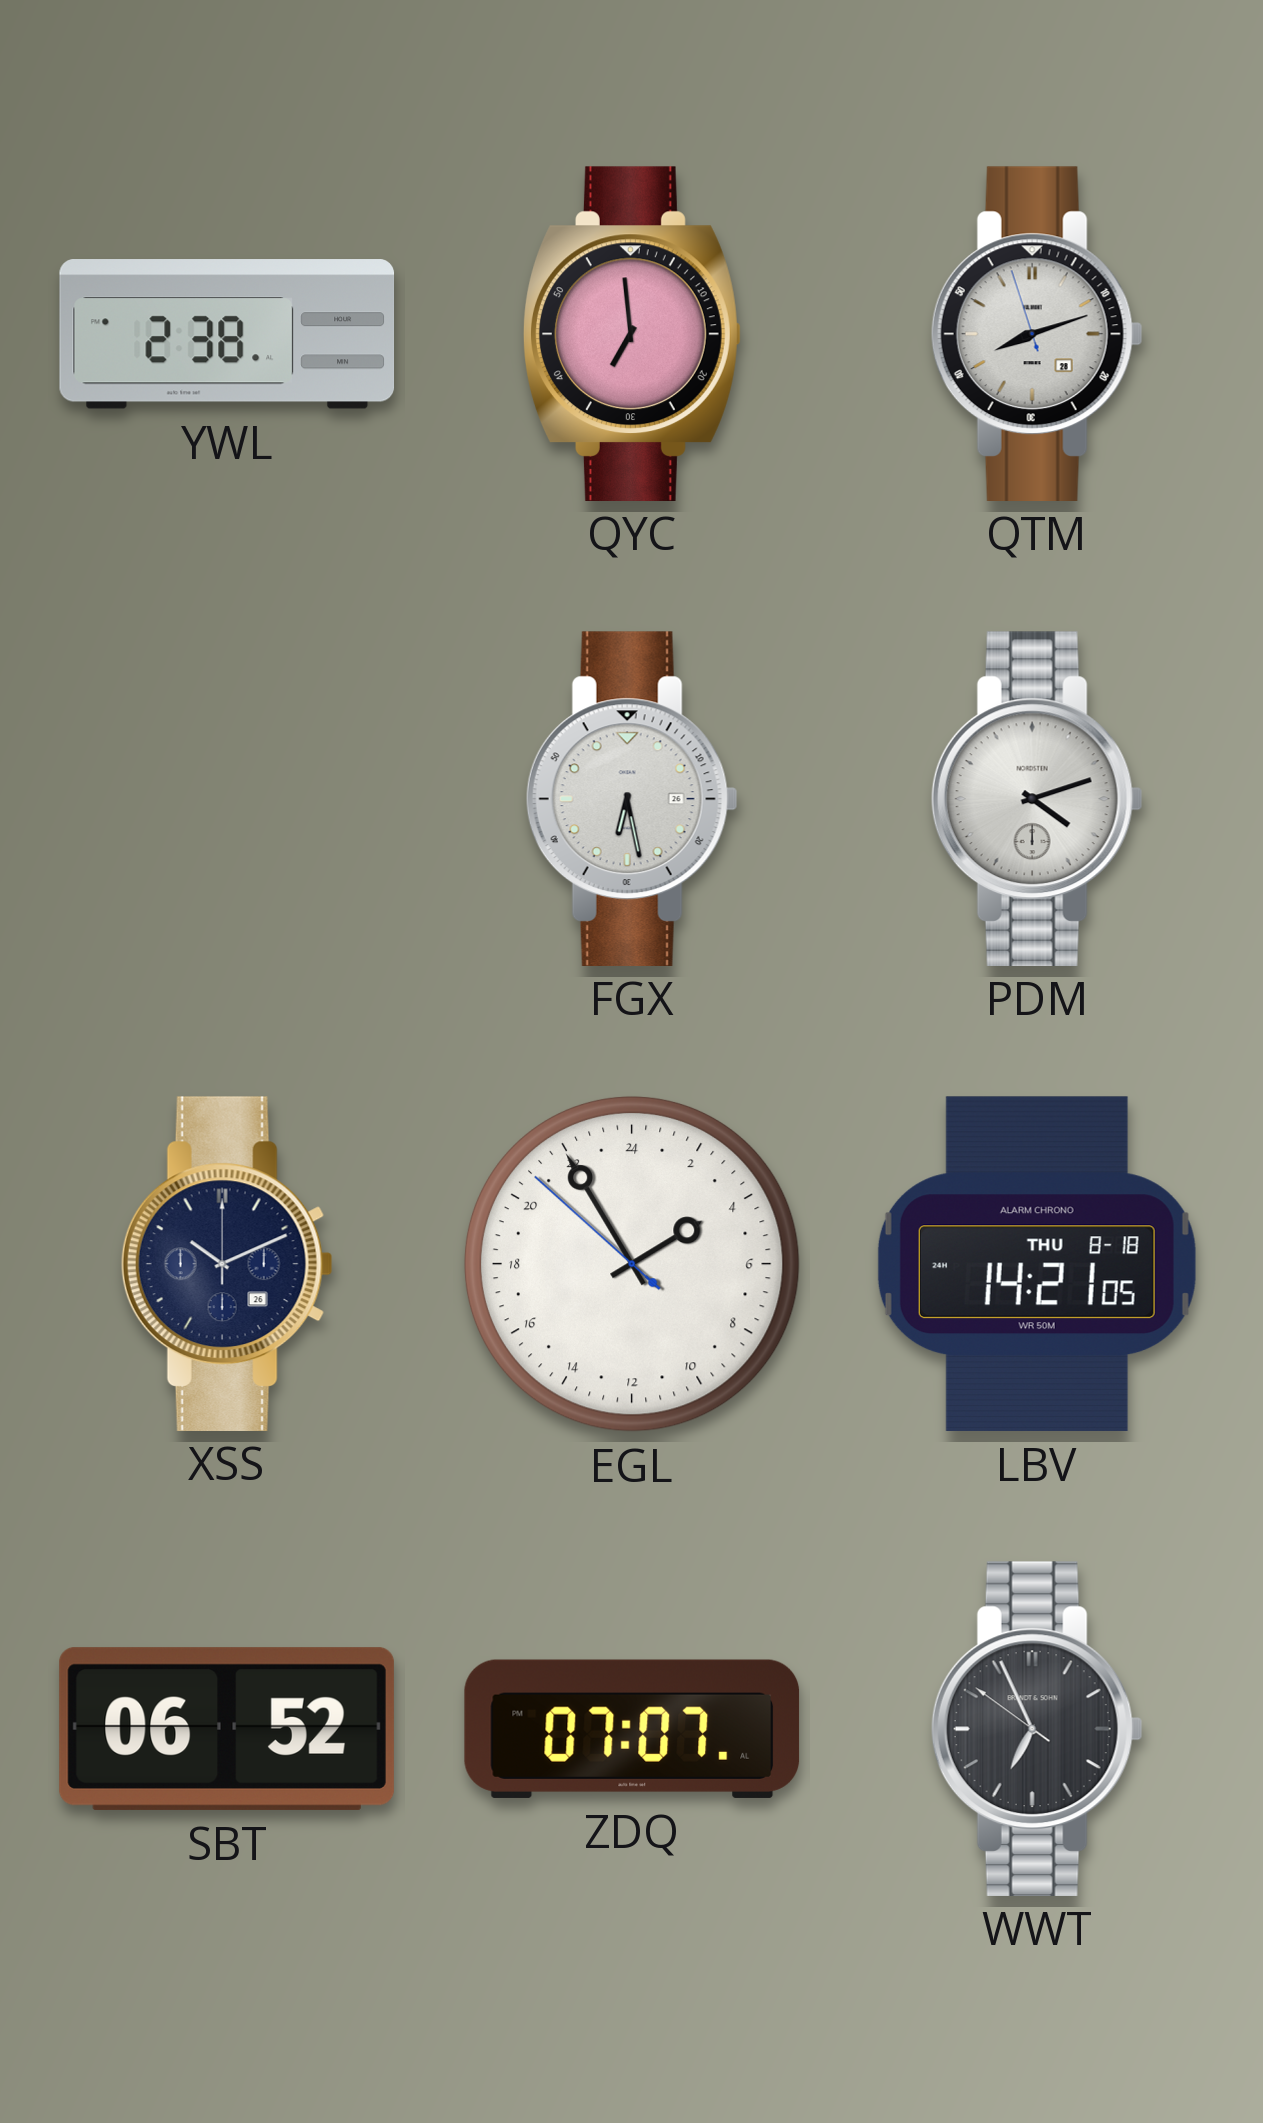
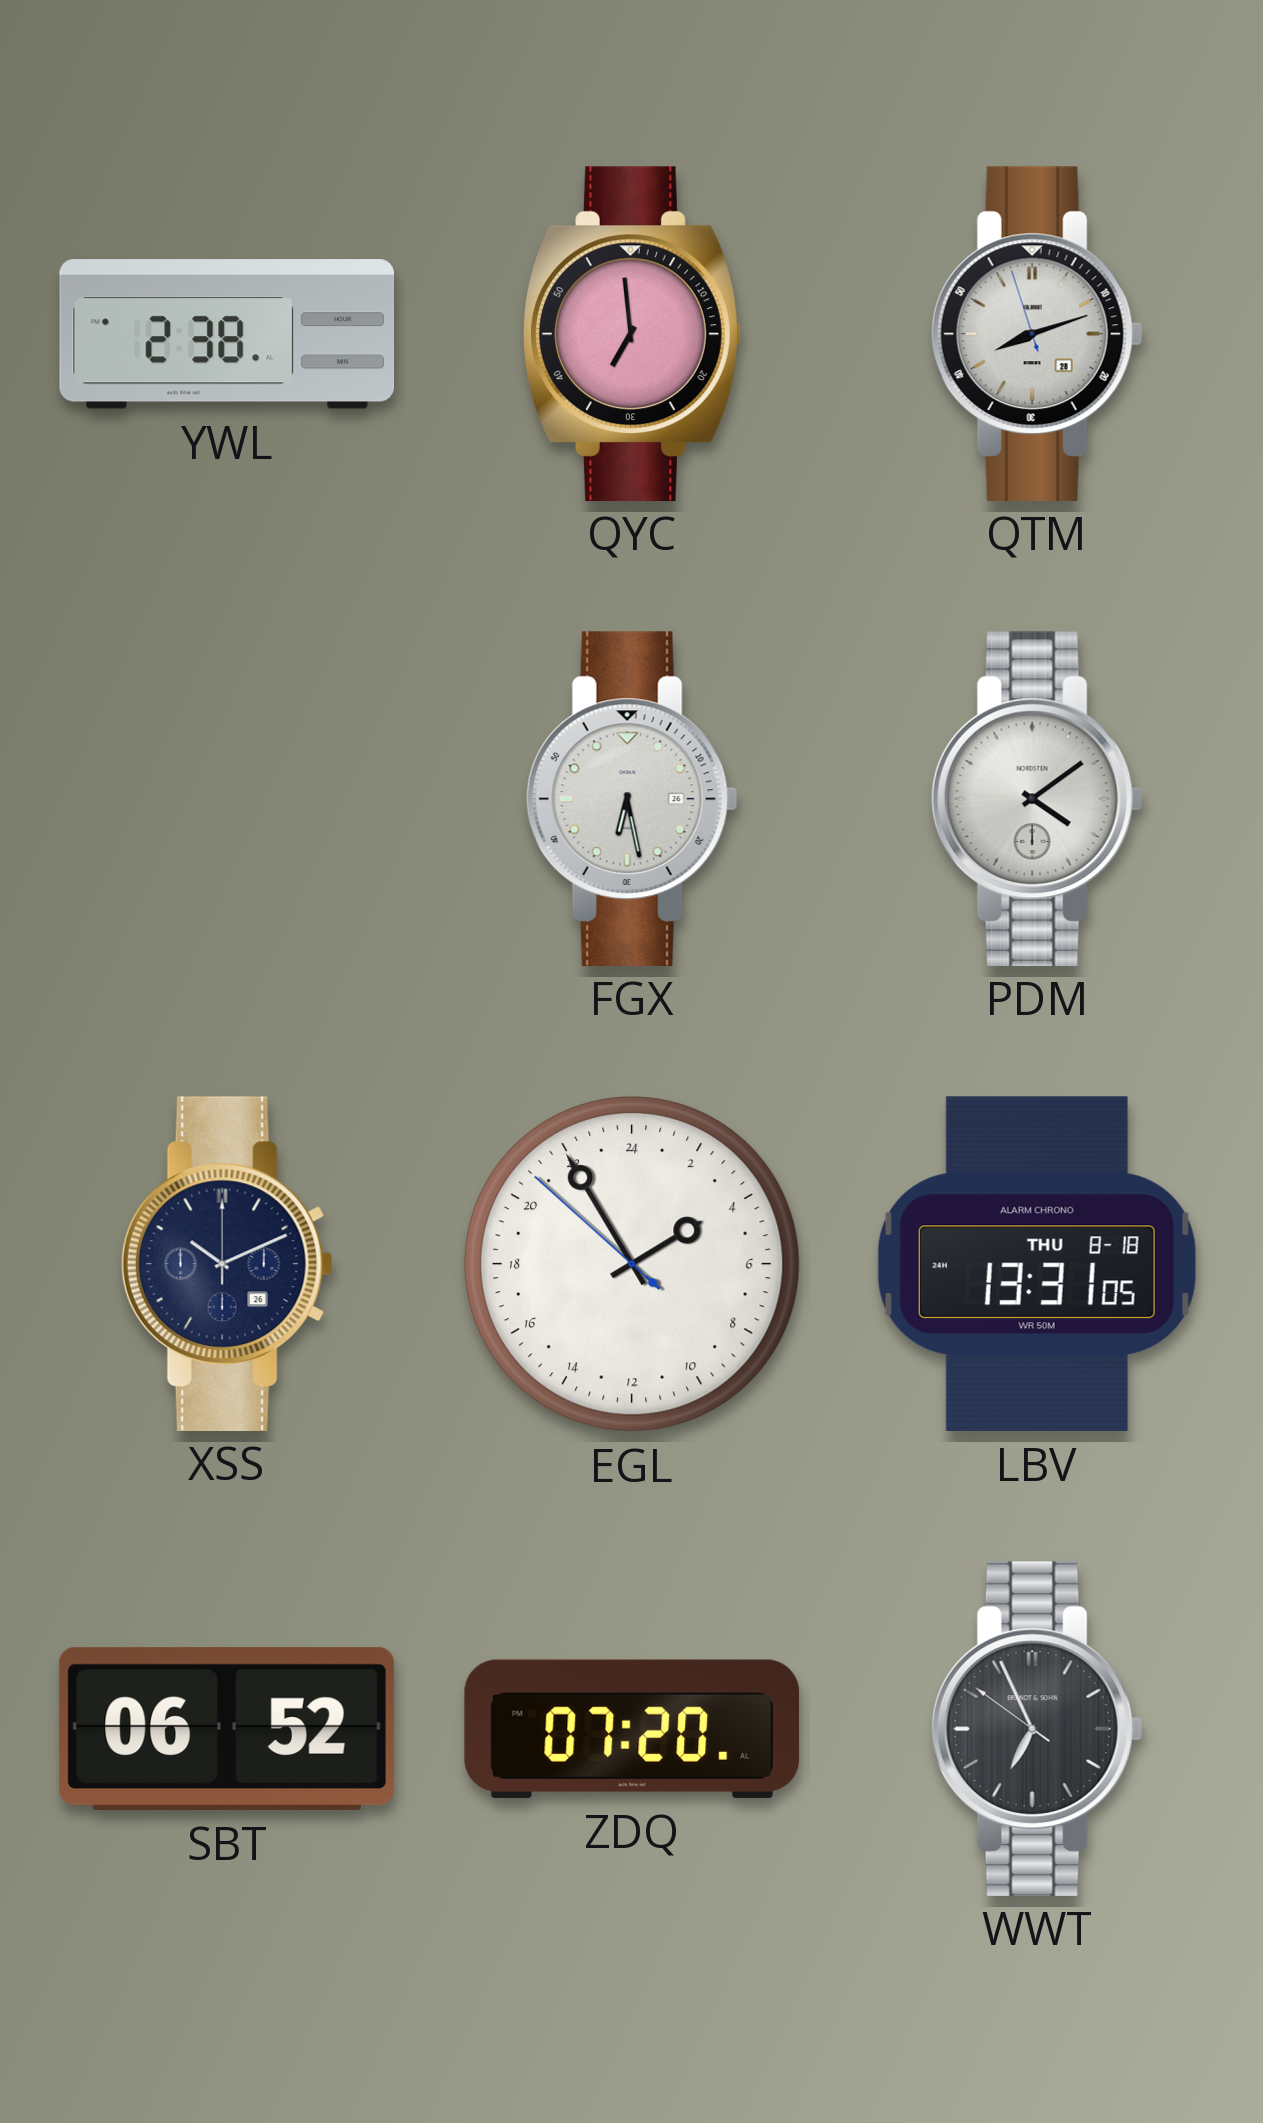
PDM: 4:12 -> 4:09
LBV: 14:21 -> 13:31
ZDQ: 07:07 -> 07:20
